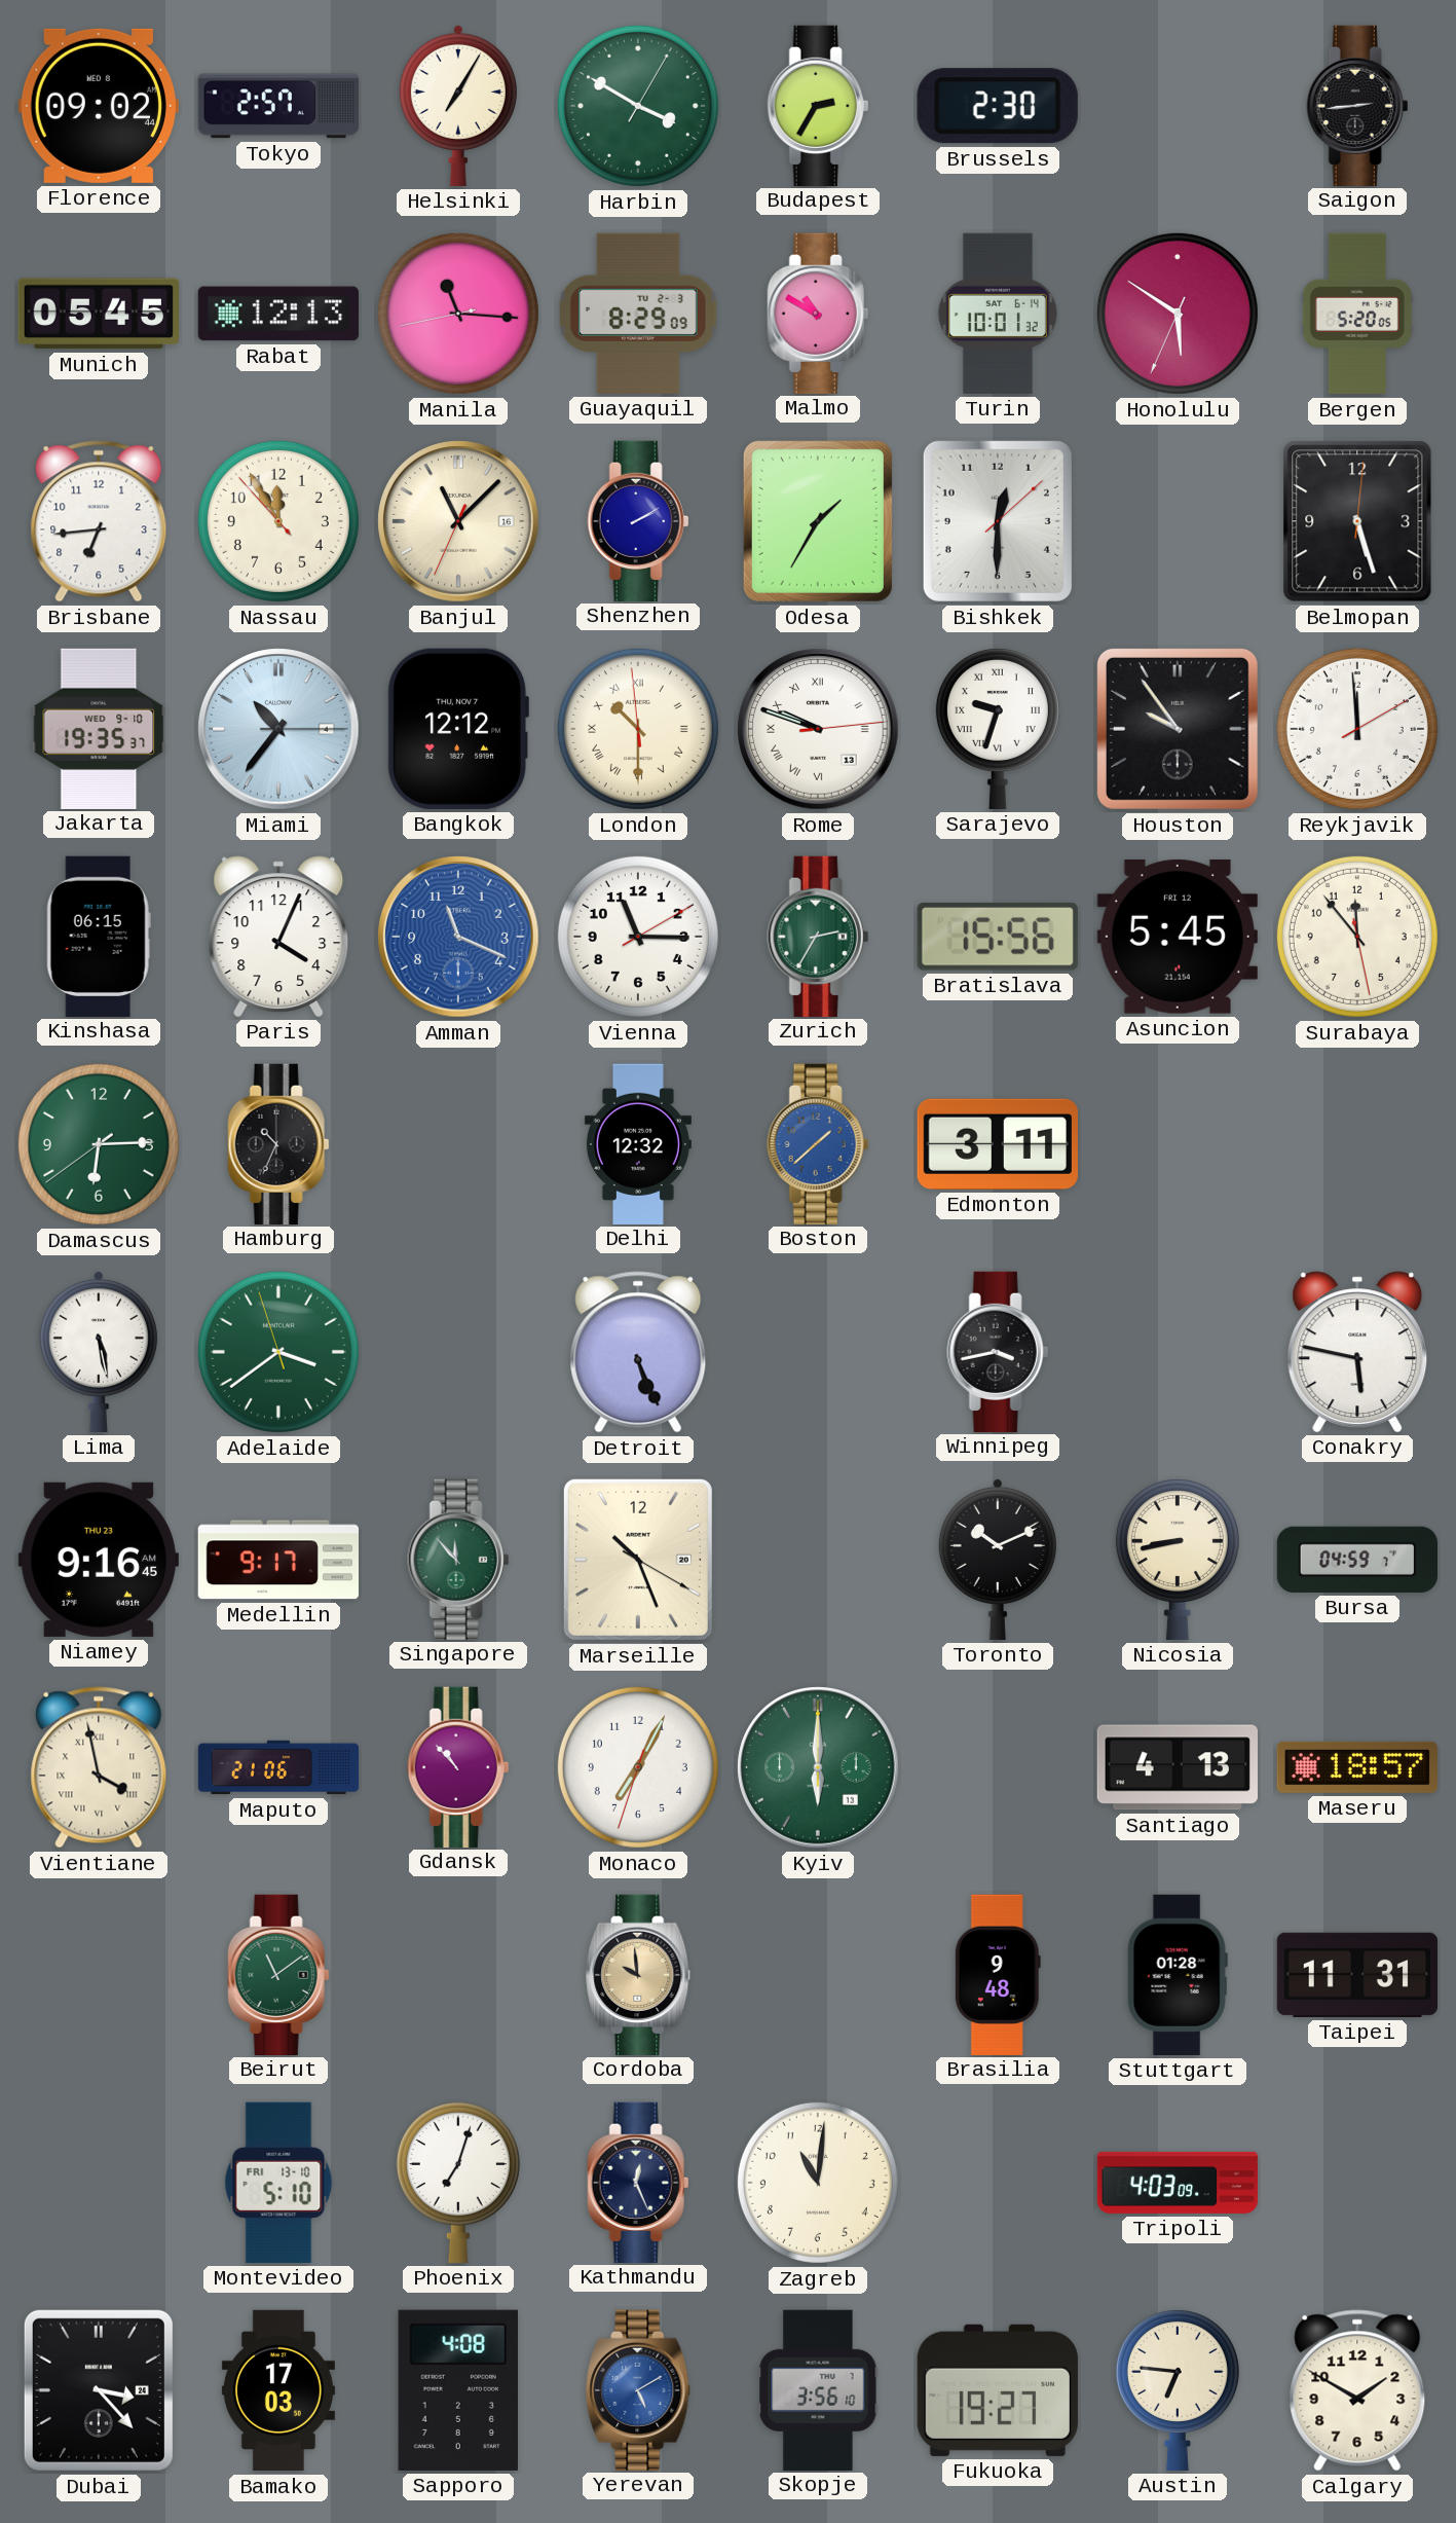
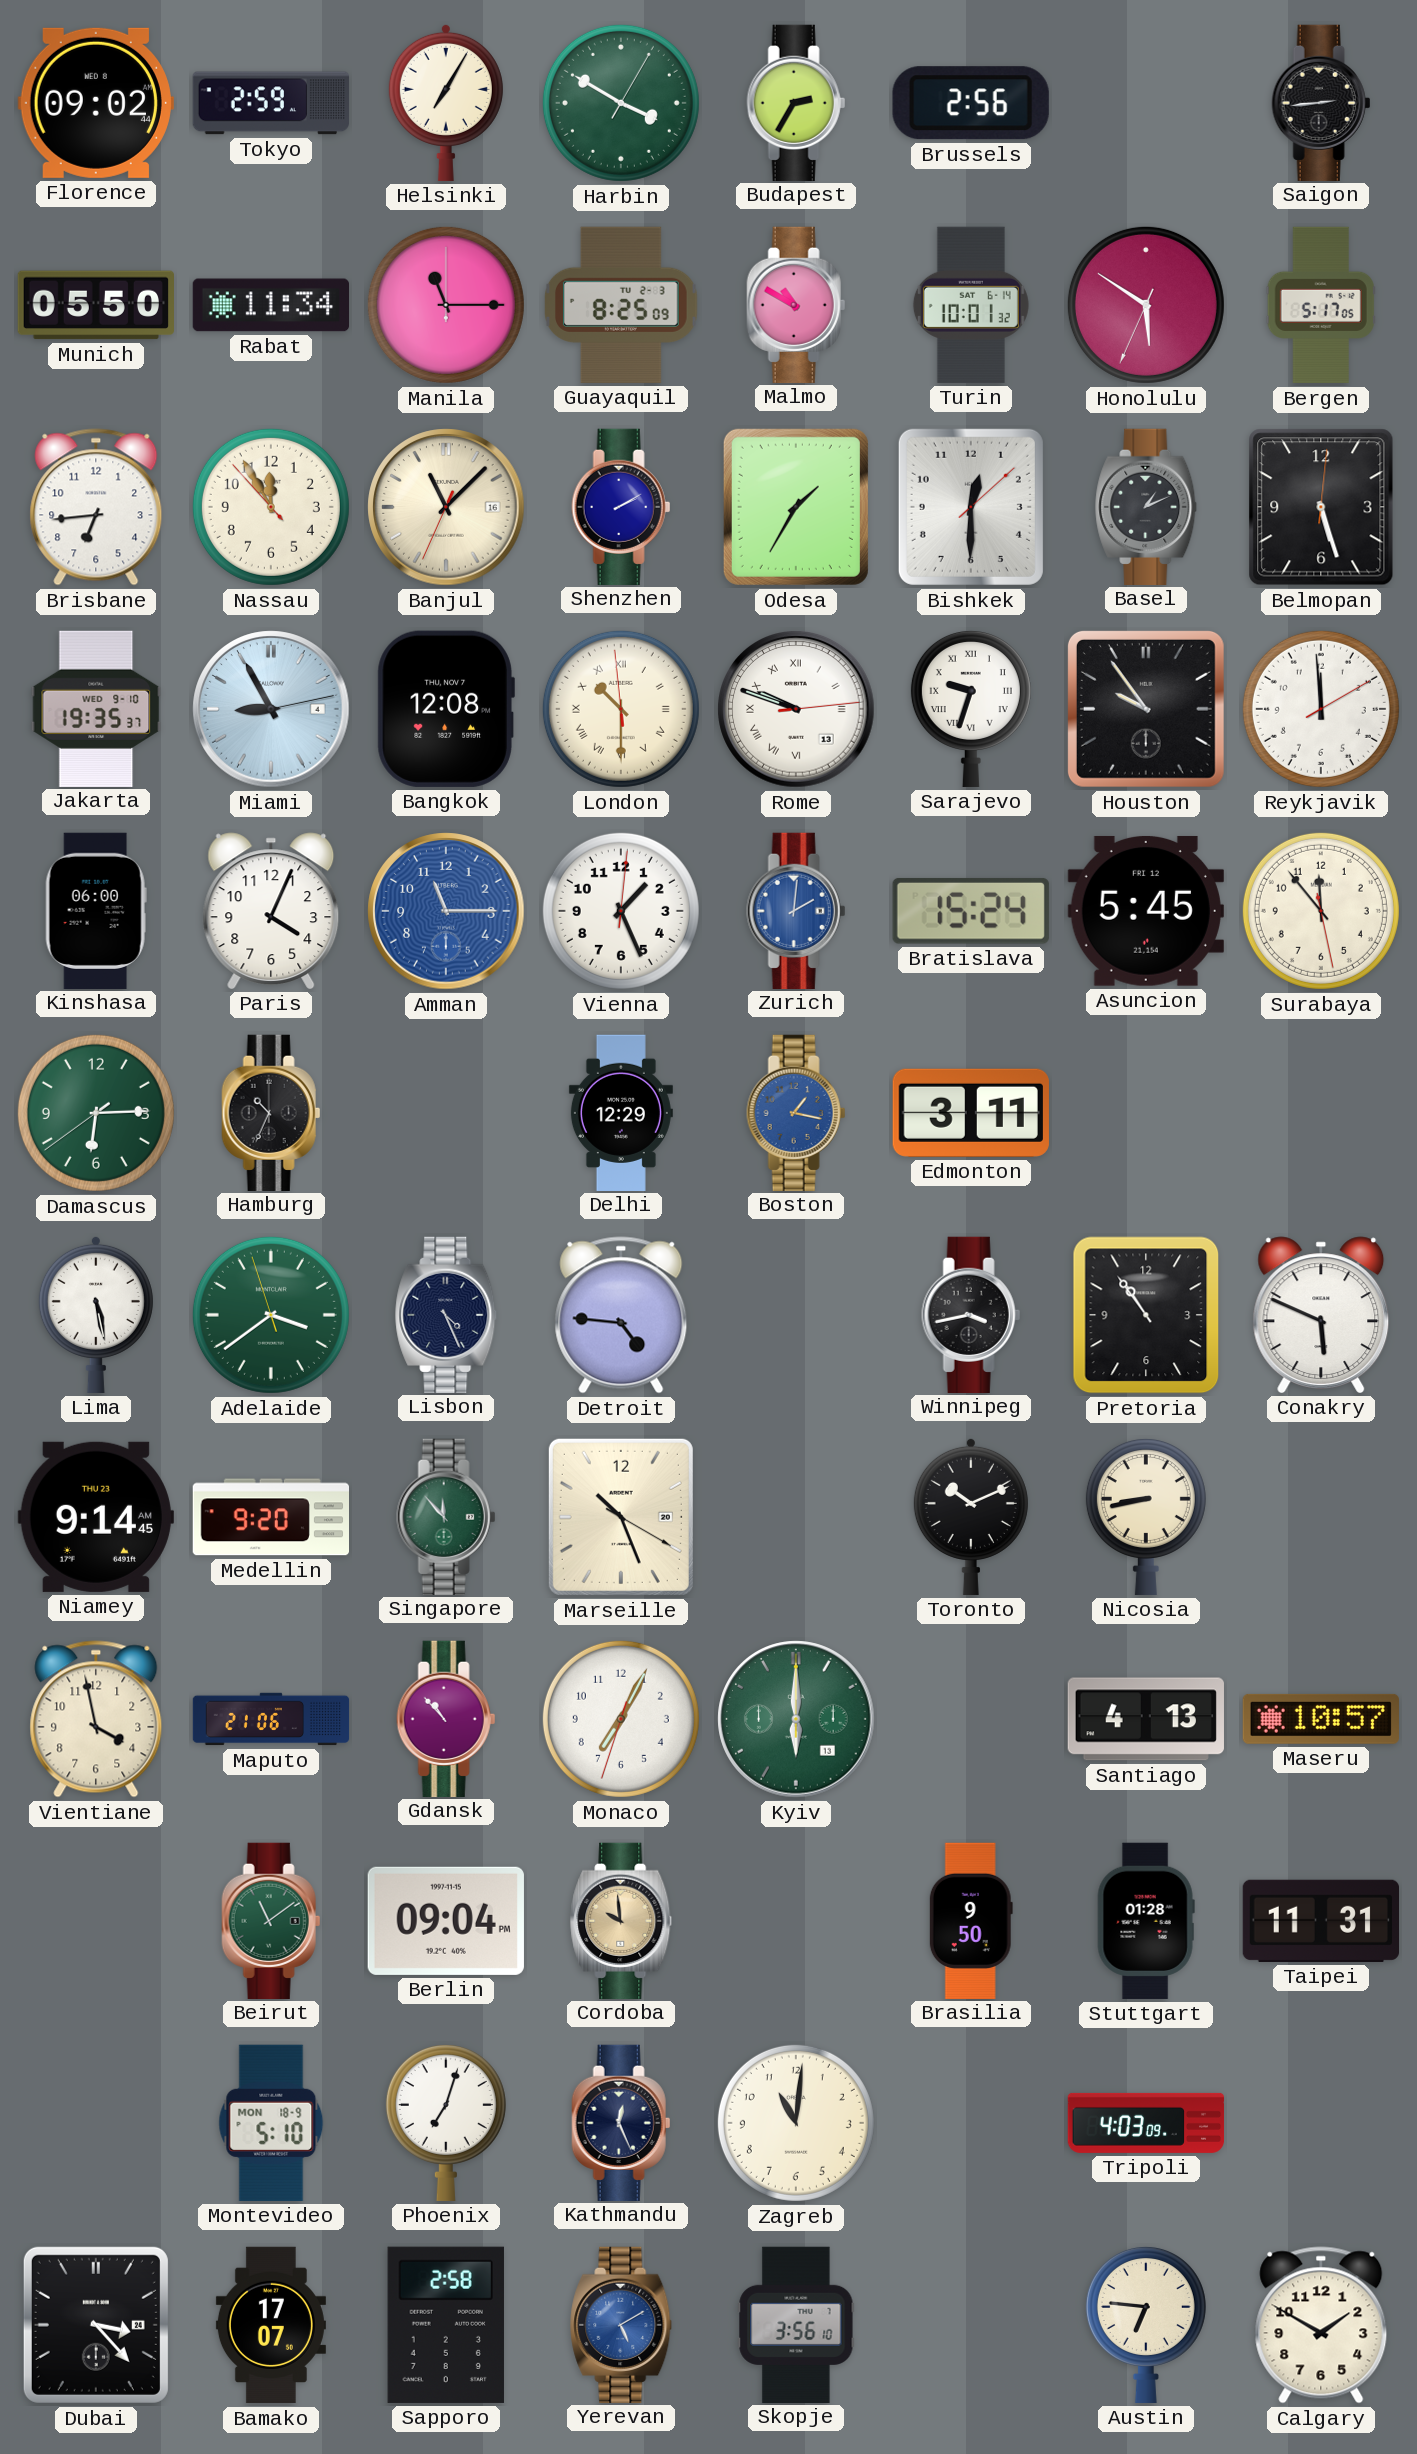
Tokyo: 2:57 -> 2:59
Brussels: 2:30 -> 2:56
Munich: 05:45 -> 05:50
Rabat: 12:13 -> 11:34
Manila: 11:15:43 -> 11:15:00
Guayaquil: 8:29 -> 8:25
Bergen: 5:20 -> 5:17
Basel: none -> 1:11
Miami: 10:36 -> 8:55
Bangkok: 12:12 -> 12:08
Kinshasa: 06:15 -> 06:00
Amman: 11:19 -> 11:15
Vienna: 11:15 -> 1:26
Zurich: 2:35 -> 2:01
Zurich dial: green -> blue
Bratislava: 15:56 -> 15:24
Delhi: 12:32 -> 12:29
Boston: 1:38 -> 1:17
Lisbon: none -> 4:26
Detroit: 5:26 -> 4:46
Pretoria: none -> 10:54
Conakry: 5:47 -> 5:49
Niamey: 9:16 -> 9:14
Medellin: 9:17 -> 9:20
Bursa: 04:59 -> none
Vientiane numerals: Roman -> Arabic
Maseru: 18:57 -> 10:57
Berlin: none -> 09:04
Brasilia: 9:48 -> 9:50
Montevideo date: FRI 13-10 -> MON 18-9
Bamako: 17:03 -> 17:07
Sapporo: 4:08 -> 2:58
Fukuoka: 19:27 -> none
